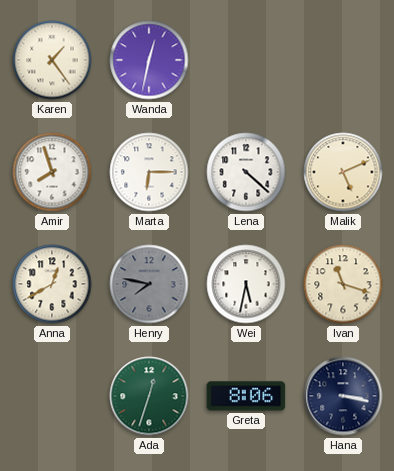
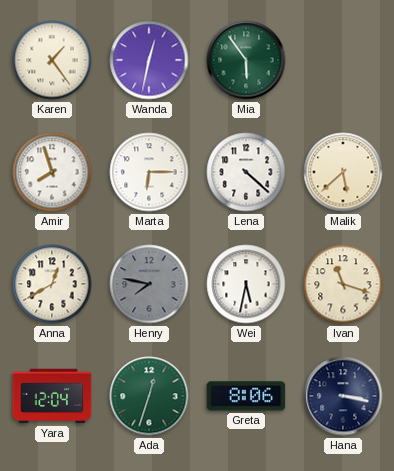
Mia: none -> 5:54
Malik: 5:11 -> 5:38
Yara: none -> 12:04
